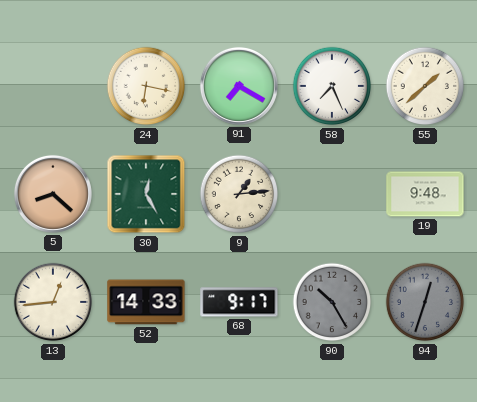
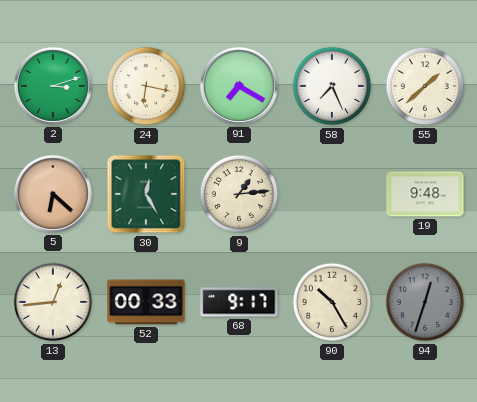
2: none -> 3:12
5: 8:22 -> 6:22
52: 14:33 -> 00:33
90 dial: grey -> cream
